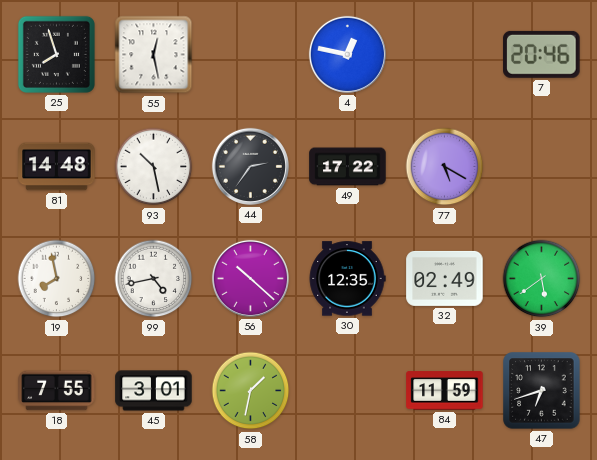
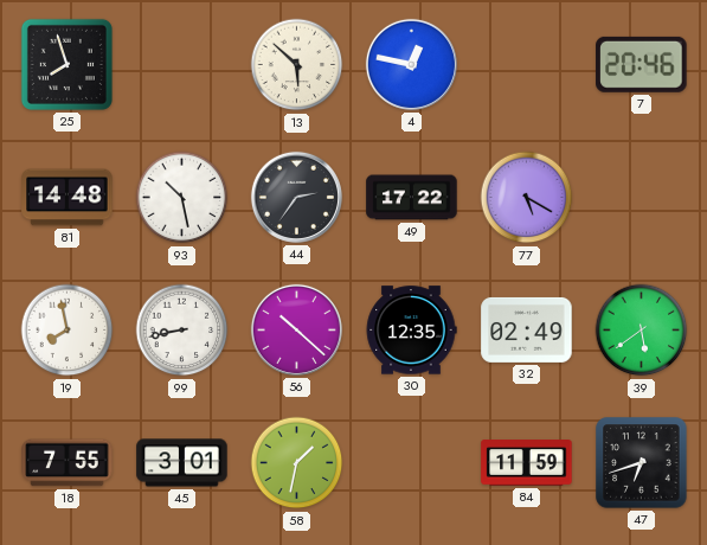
55: 12:28 -> none
13: none -> 5:52
99: 4:43 -> 8:43
